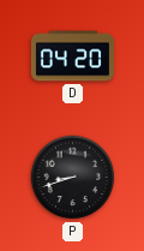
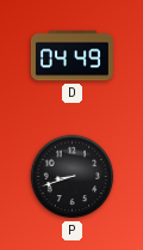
D: 04:20 -> 04:49
